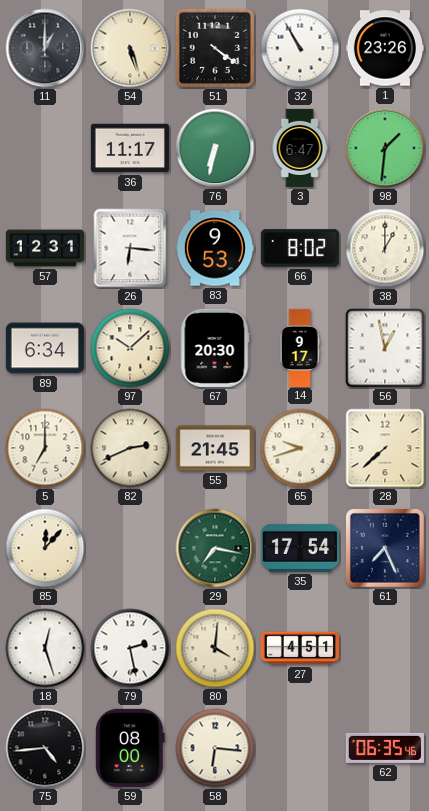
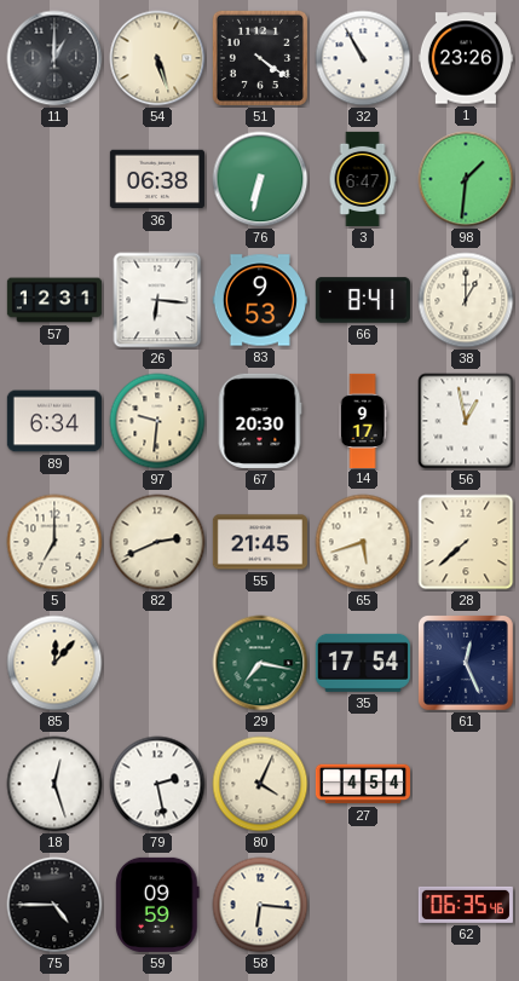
36: 11:17 -> 06:38
66: 8:02 -> 8:41
97: 10:08 -> 9:31
65: 9:42 -> 5:42
61: 7:26 -> 12:26
80: 4:01 -> 4:04
27: 4:51 -> 4:54
75: 4:44 -> 4:45
59: 08:00 -> 09:59
